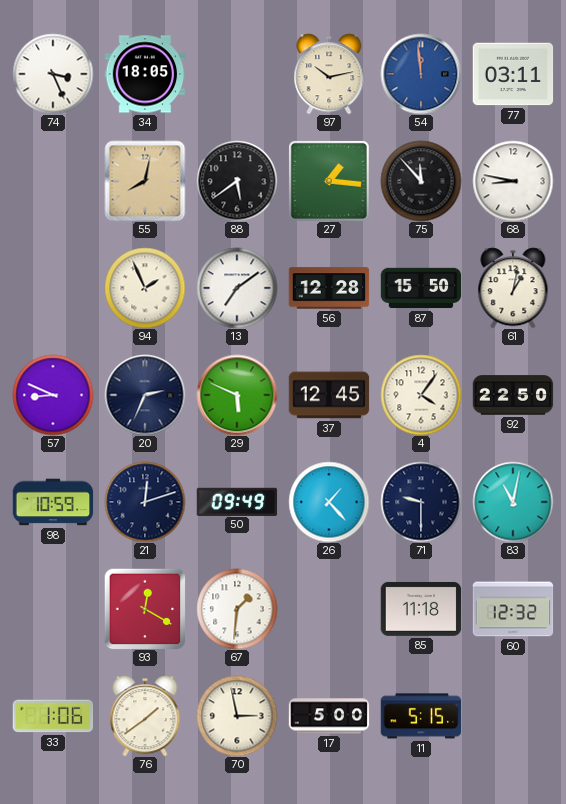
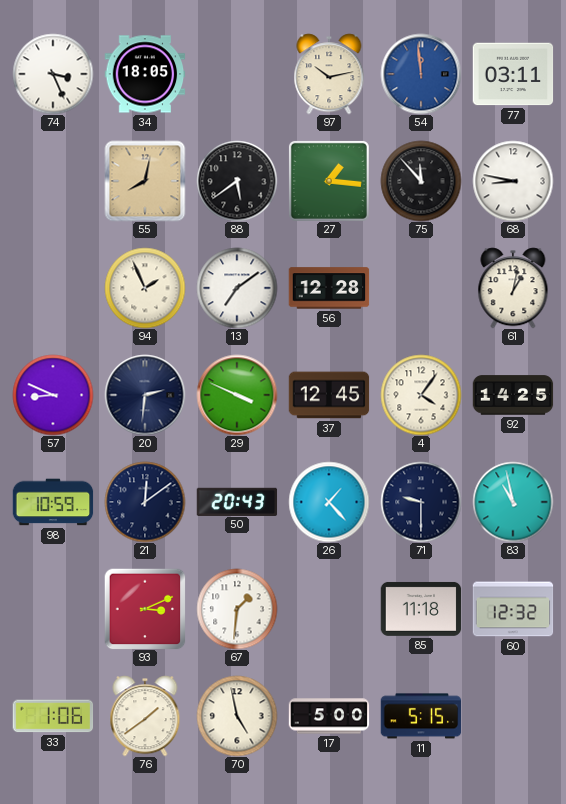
87: 15:50 -> none
20: 2:34 -> 2:31
29: 5:49 -> 3:49
92: 22:50 -> 14:25
21: 12:12 -> 12:09
50: 09:49 -> 20:43
83: 11:02 -> 10:58
93: 12:20 -> 3:11
70: 2:58 -> 4:58
